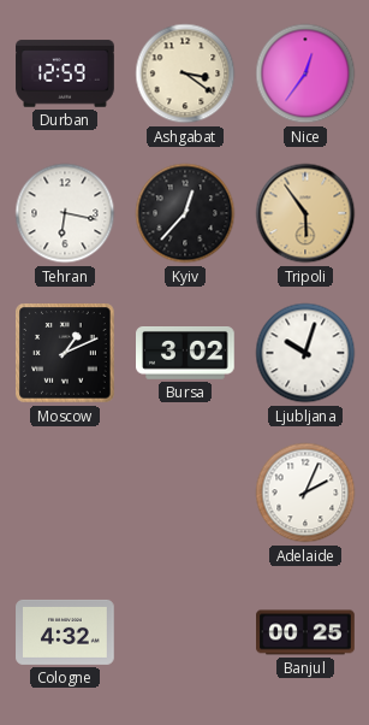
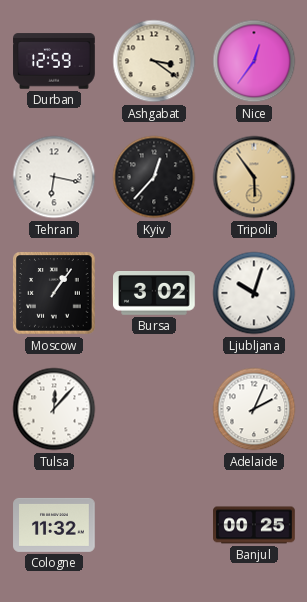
Moscow: 1:11 -> 1:06
Tulsa: none -> 12:07
Cologne: 4:32 -> 11:32
